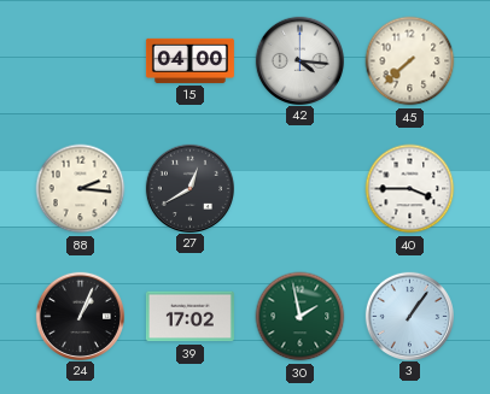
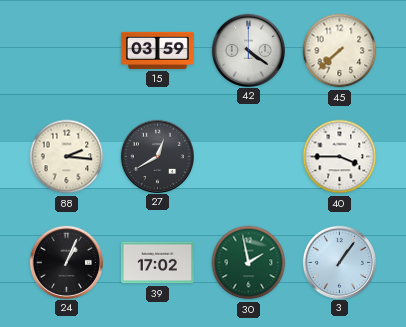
15: 04:00 -> 03:59
42: 4:16 -> 4:21
